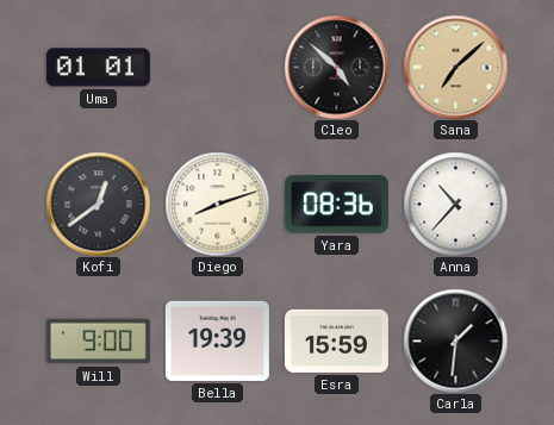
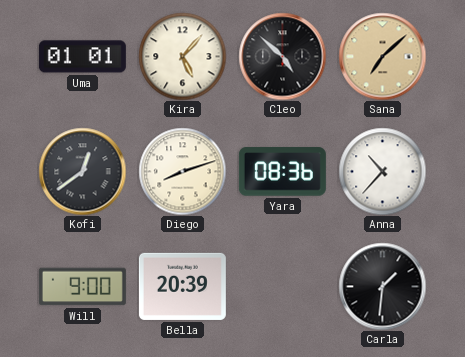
Kira: none -> 5:07
Bella: 19:39 -> 20:39
Esra: 15:59 -> none
